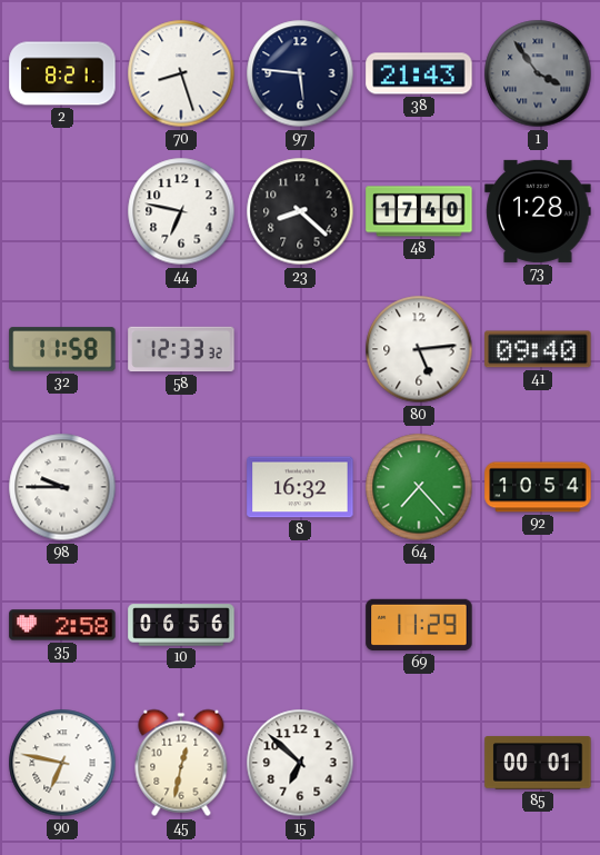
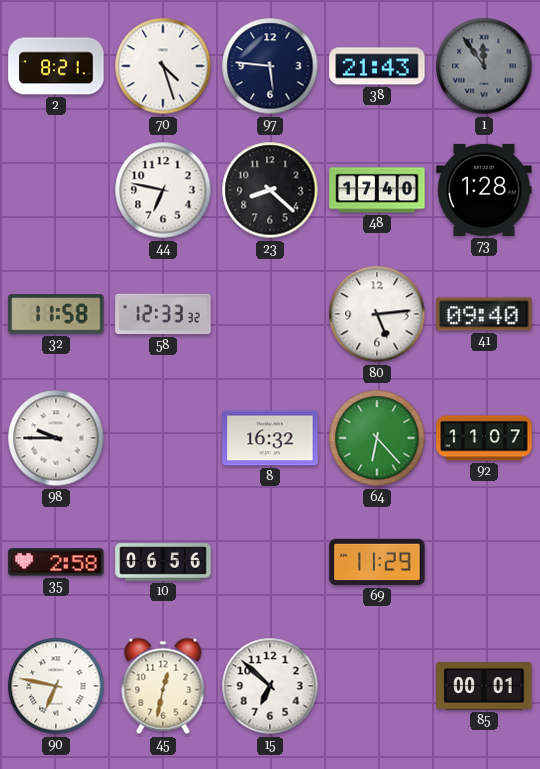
70: 8:27 -> 4:27
1: 3:54 -> 11:54
64: 7:23 -> 6:23
92: 10:54 -> 11:07
